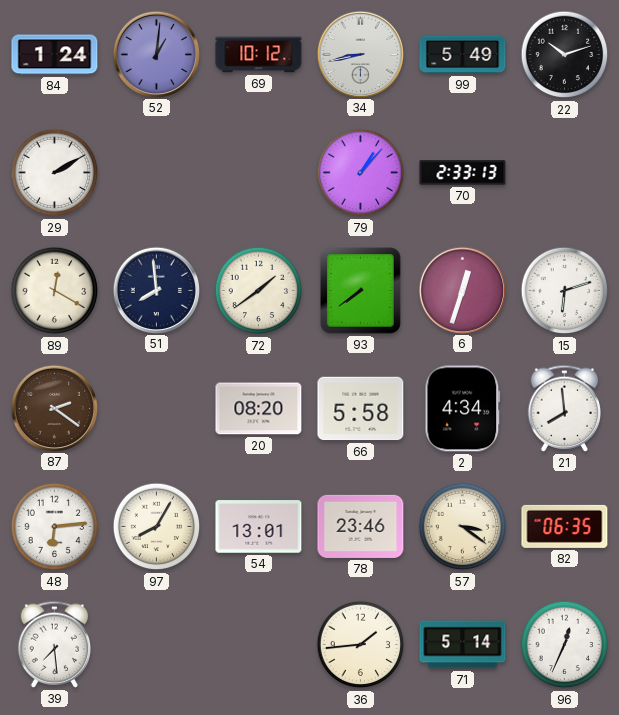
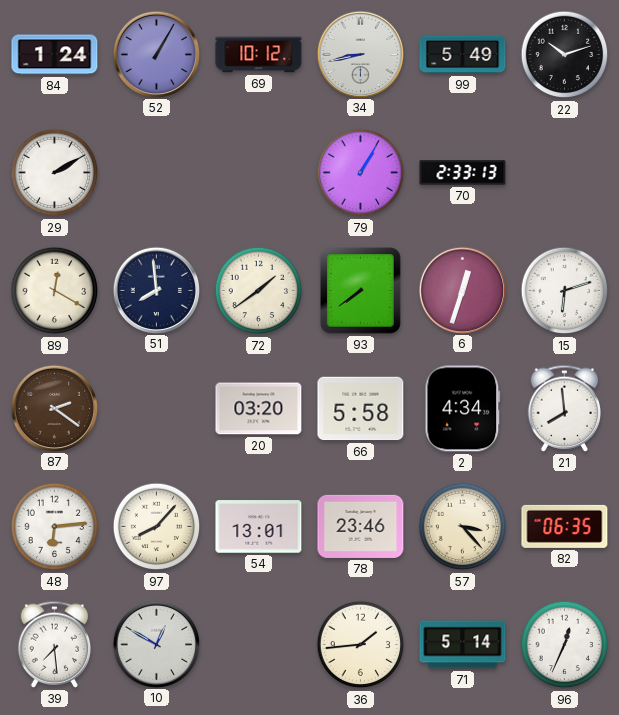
52: 1:01 -> 1:05
79: 1:07 -> 1:05
20: 08:20 -> 03:20
97: 8:05 -> 8:07
57: 3:21 -> 3:23
10: none -> 12:50
